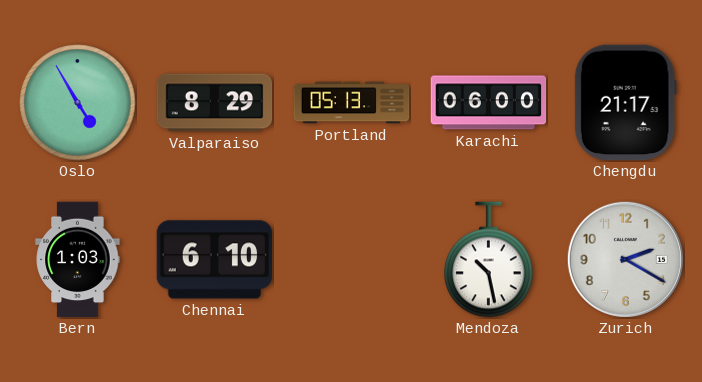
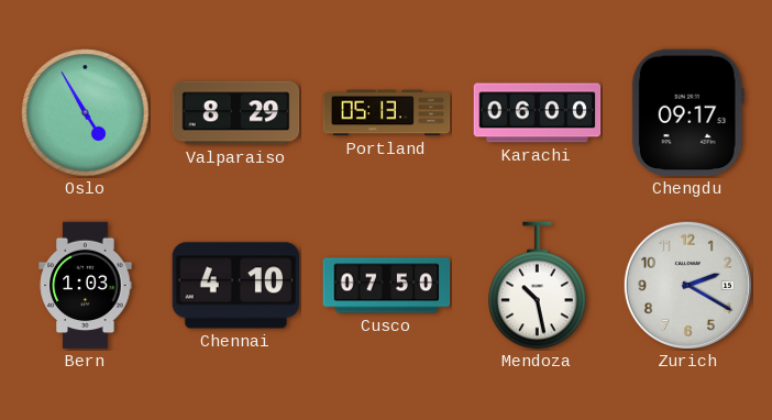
Chengdu: 21:17 -> 09:17
Chennai: 6:10 -> 4:10
Cusco: none -> 07:50
